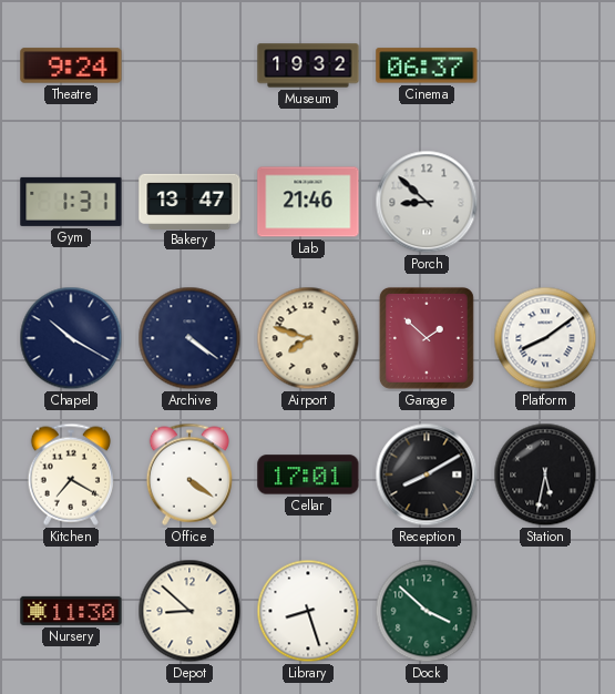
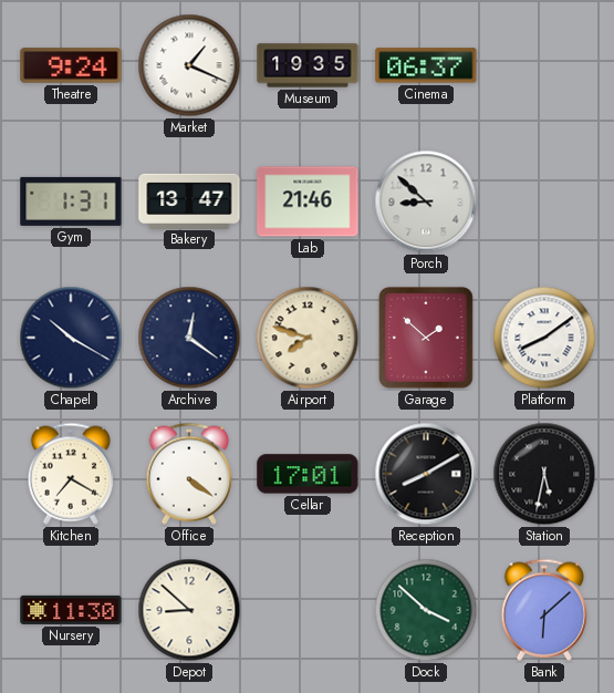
Market: none -> 1:19
Museum: 19:32 -> 19:35
Archive: 4:21 -> 12:21
Library: 8:27 -> none
Bank: none -> 6:08
